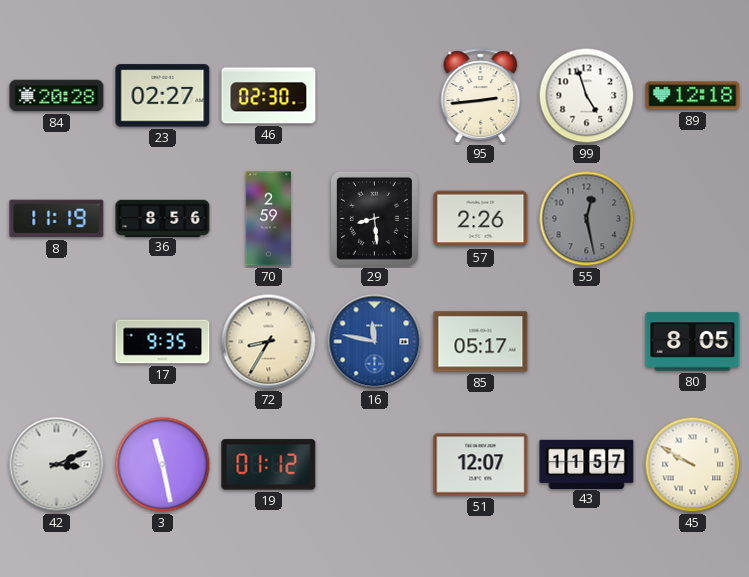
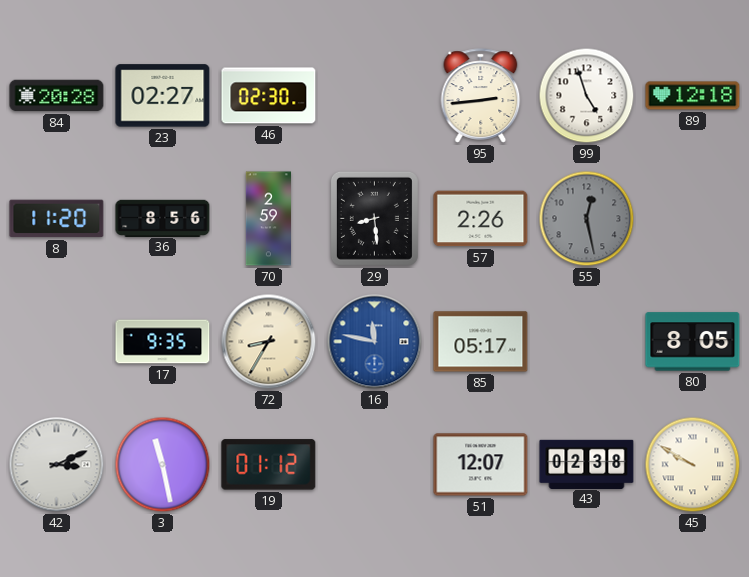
8: 11:19 -> 11:20
43: 11:57 -> 02:38
